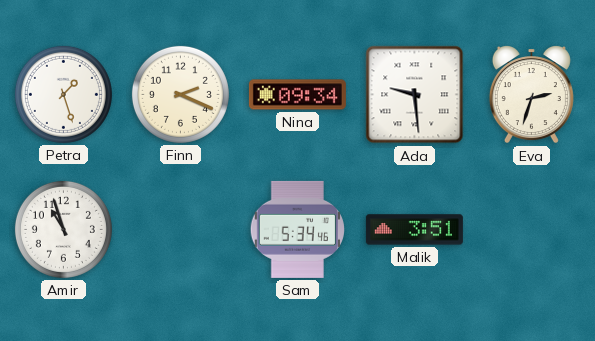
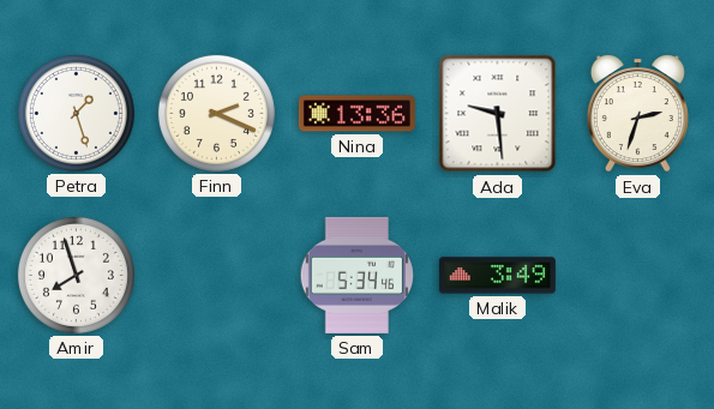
Nina: 09:34 -> 13:36
Amir: 10:57 -> 7:57
Malik: 3:51 -> 3:49
